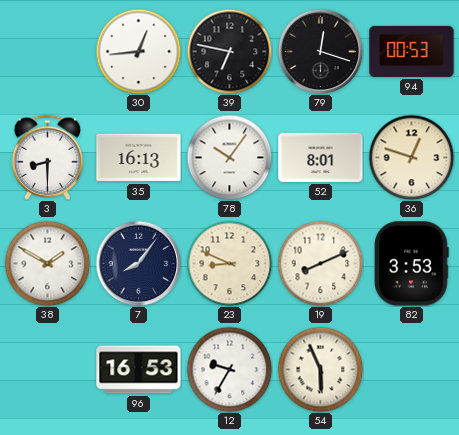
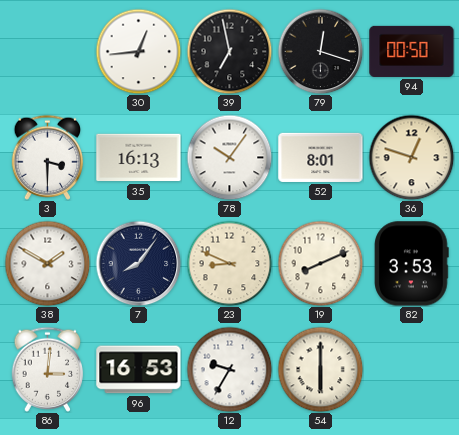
39: 6:47 -> 6:58
94: 00:53 -> 00:50
3: 8:30 -> 3:30
86: none -> 3:01
54: 5:56 -> 6:00
